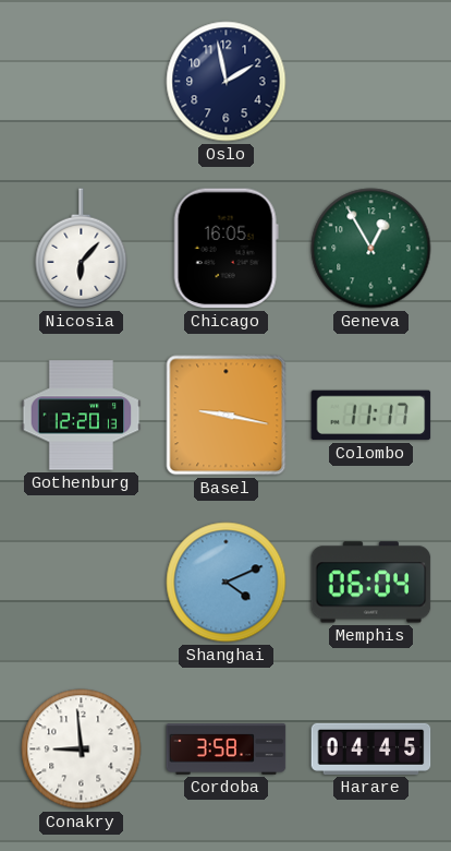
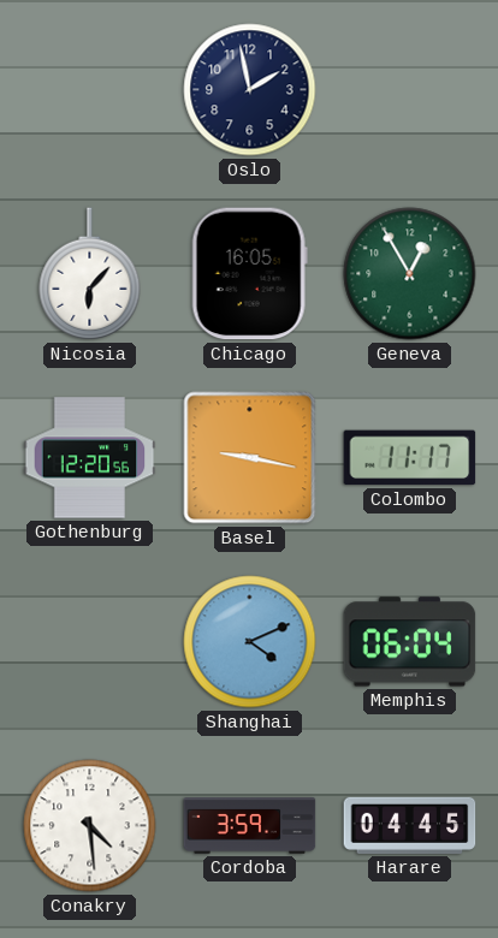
Gothenburg: 12:20:13 -> 12:20:56
Conakry: 8:59 -> 4:29
Cordoba: 3:58 -> 3:59
